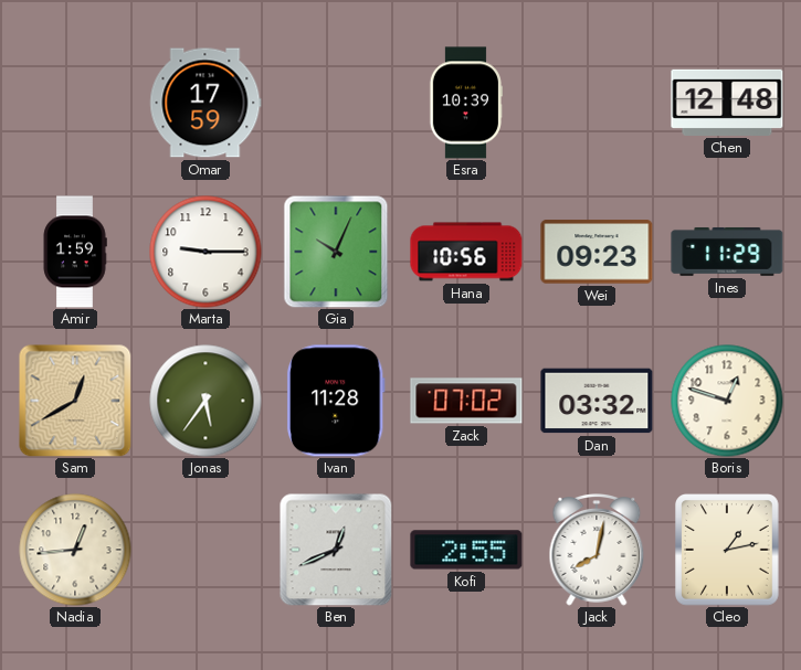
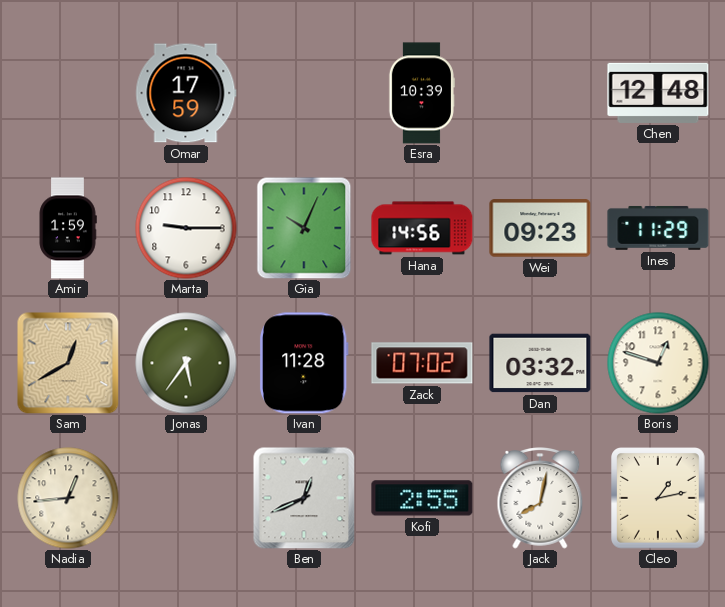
Hana: 10:56 -> 14:56
